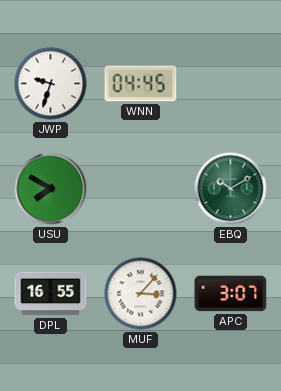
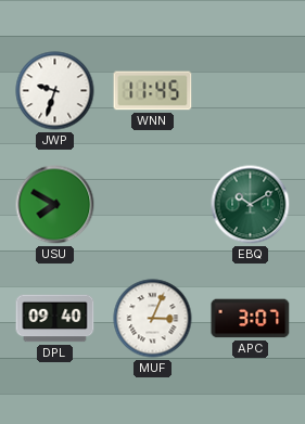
WNN: 04:45 -> 11:45
DPL: 16:55 -> 09:40
MUF: 3:07 -> 3:04
